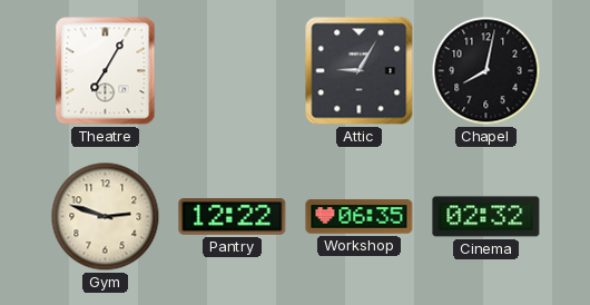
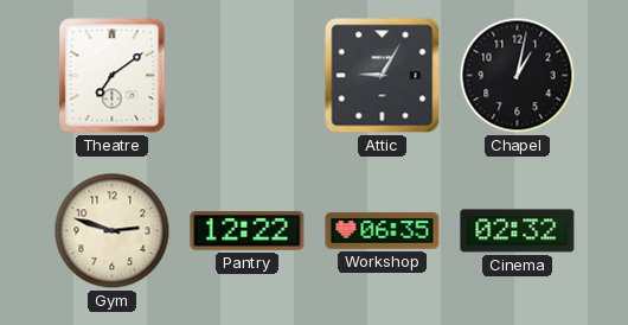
Theatre: 7:05 -> 7:09
Chapel: 8:02 -> 1:02
